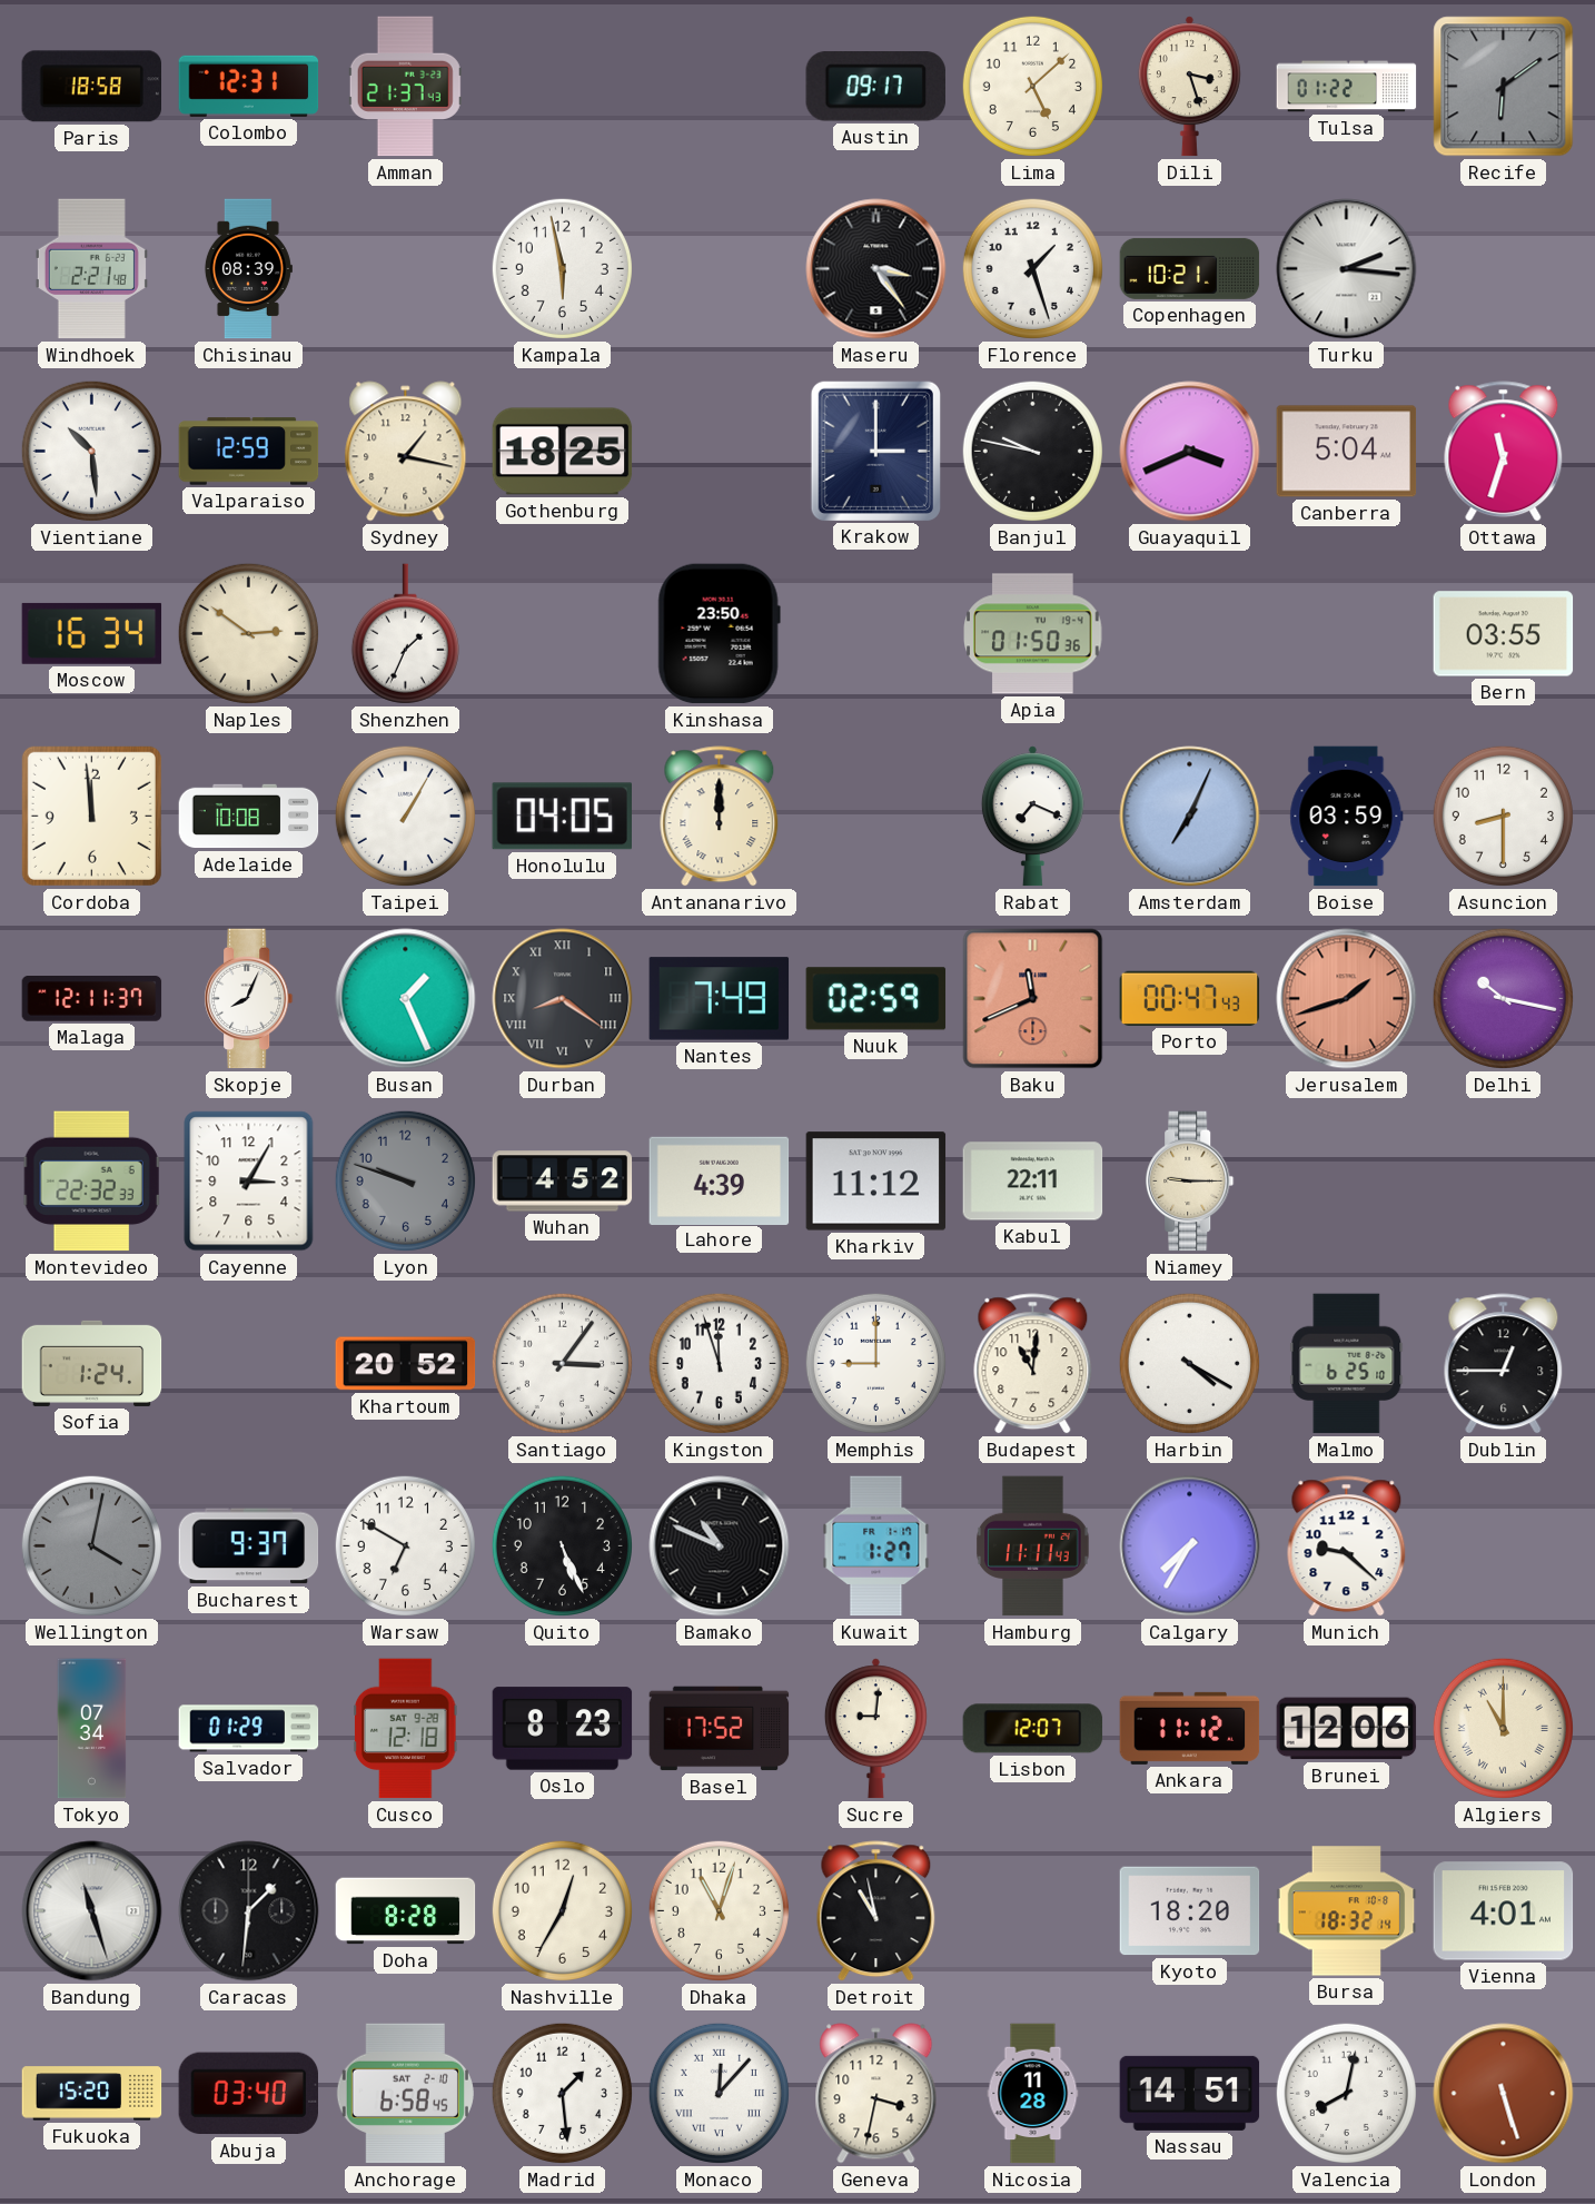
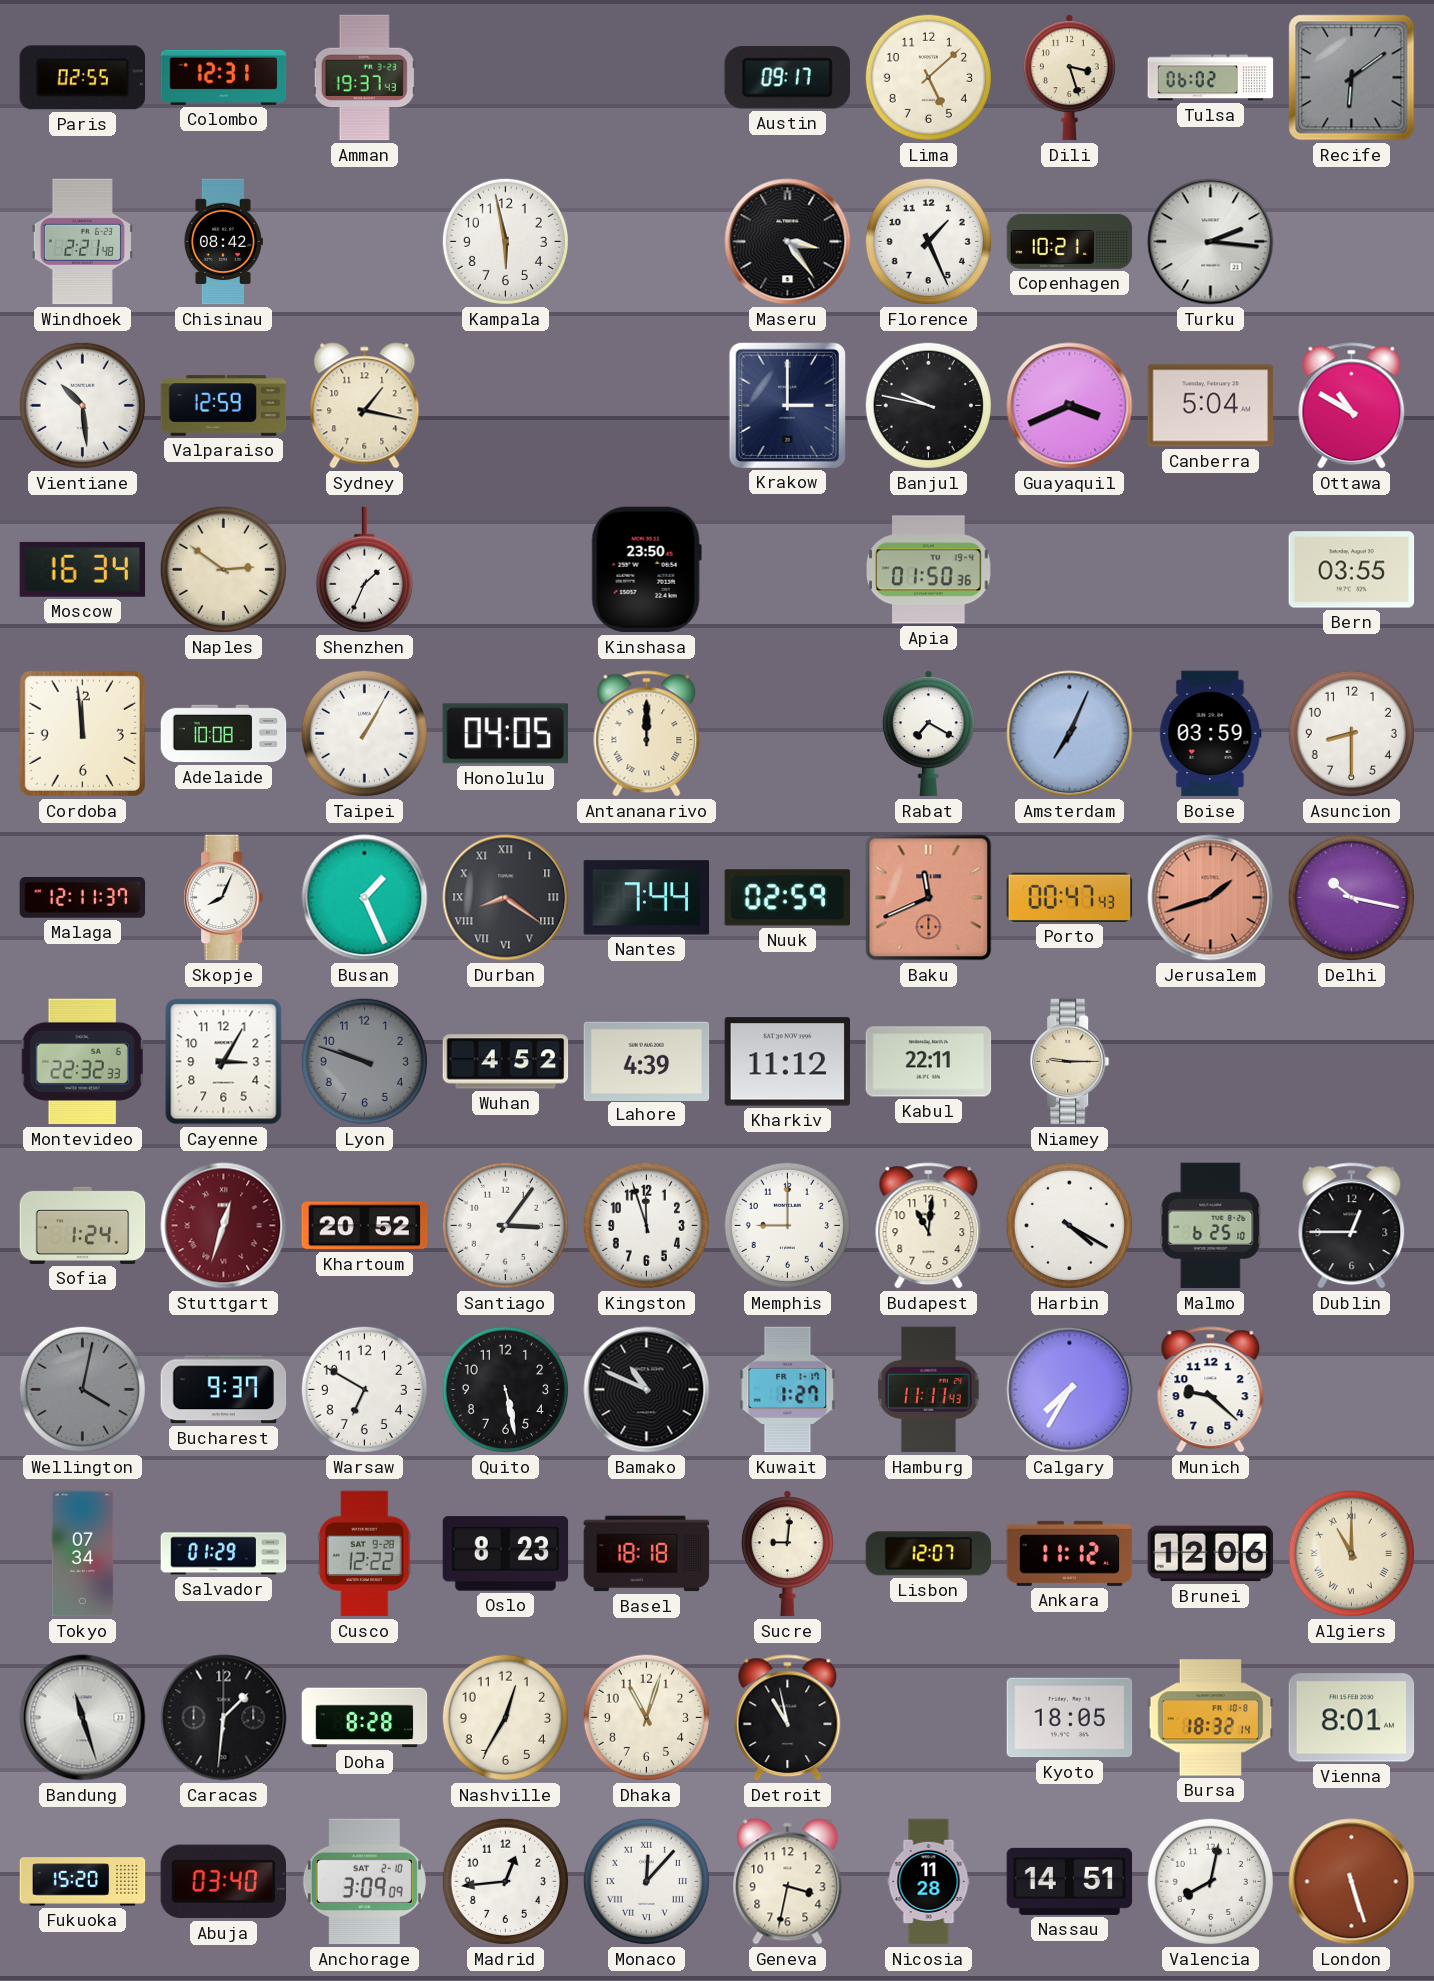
Paris: 18:58 -> 02:55
Amman: 21:37 -> 19:37
Tulsa: 01:22 -> 06:02
Chisinau: 08:39 -> 08:42
Florence: 1:27 -> 1:26
Gothenburg: 18:25 -> none
Ottawa: 11:33 -> 10:50
Rabat: 7:19 -> 7:20
Nantes: 7:49 -> 7:44
Stuttgart: none -> 12:33
Quito: 5:26 -> 5:28
Cusco: 12:18 -> 12:22
Basel: 17:52 -> 18:18
Kyoto: 18:20 -> 18:05
Vienna: 4:01 -> 8:01
Anchorage: 6:58 -> 3:09
Madrid: 1:29 -> 12:44
